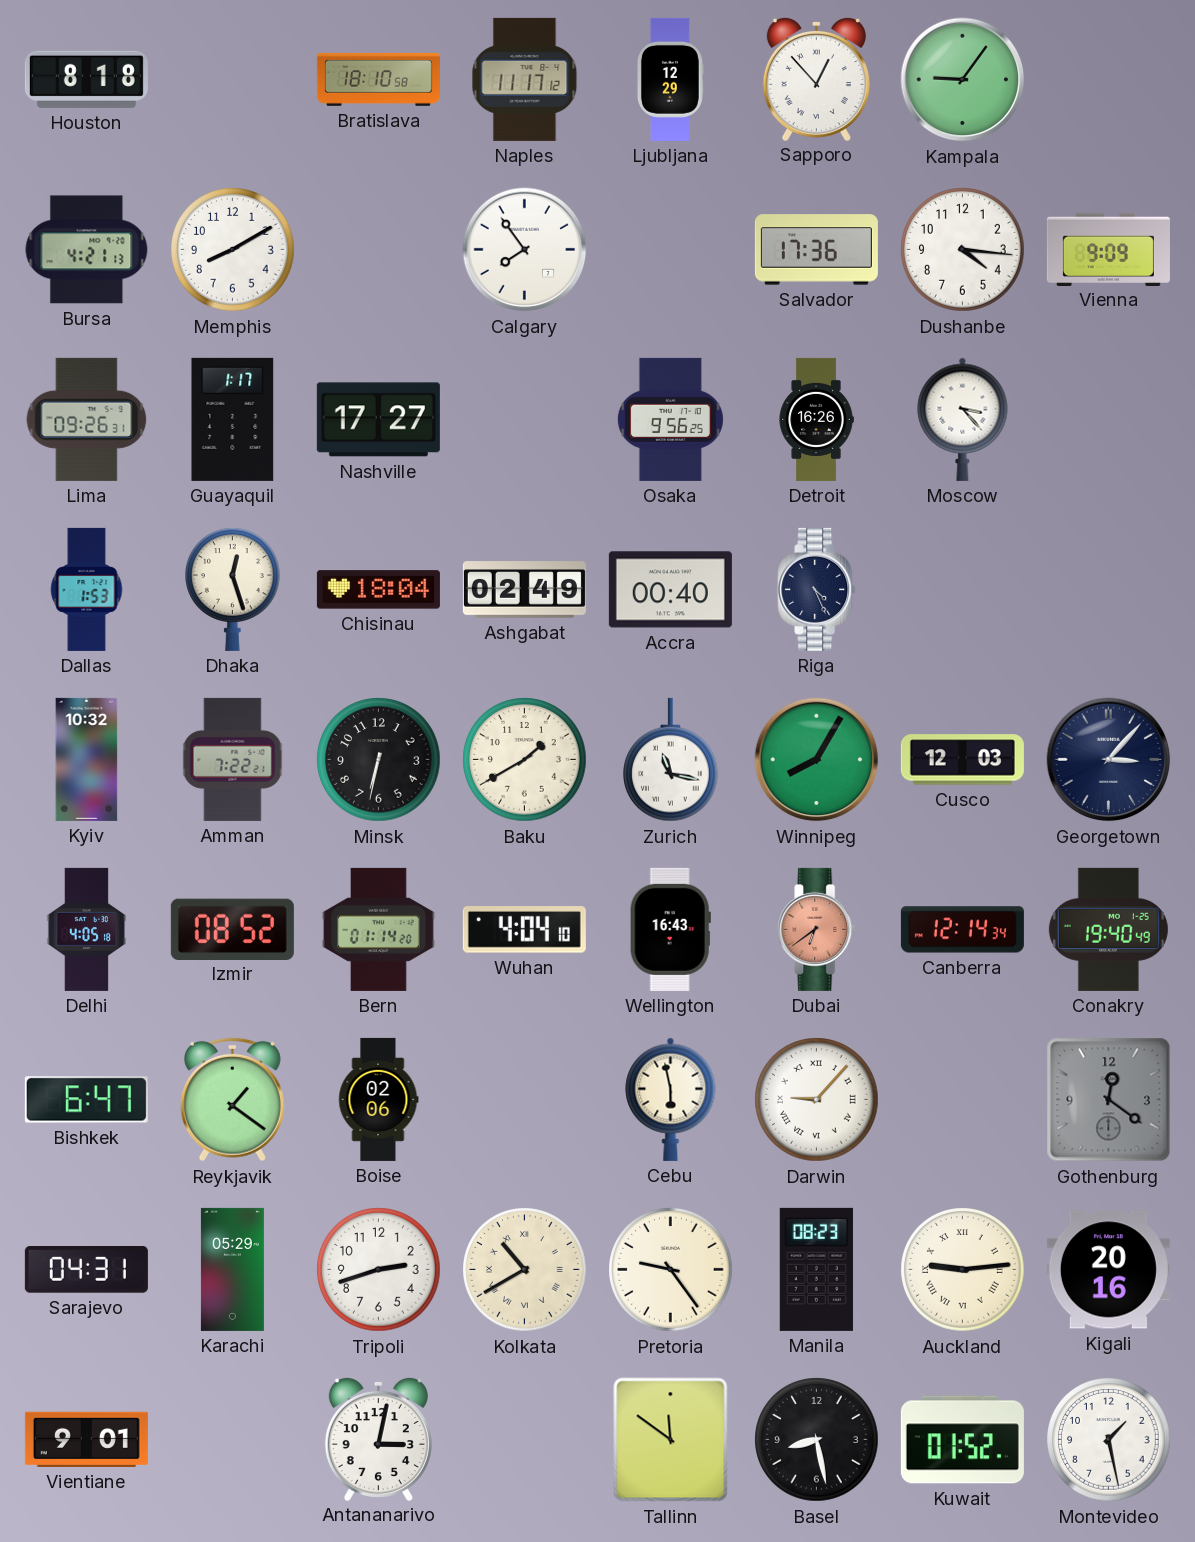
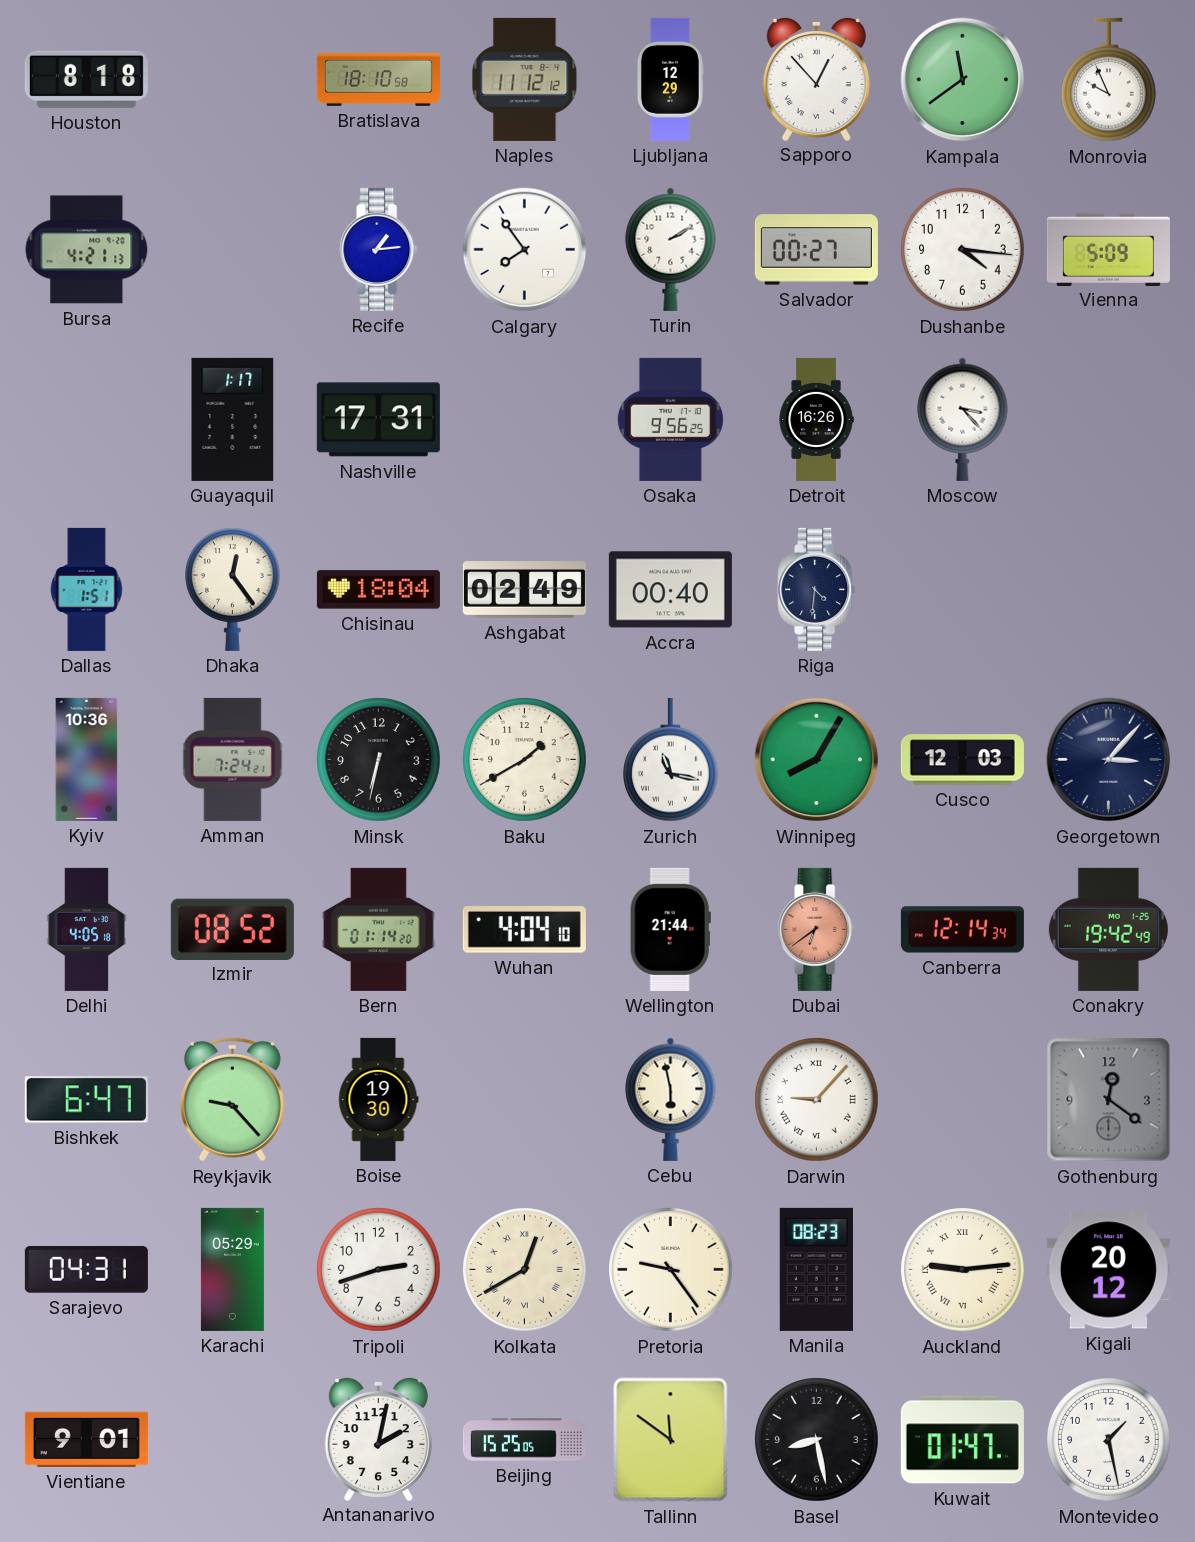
Naples: 11:17 -> 11:12
Kampala: 9:06 -> 11:39
Monrovia: none -> 9:56
Memphis: 8:10 -> none
Recife: none -> 1:14
Turin: none -> 2:10
Salvador: 17:36 -> 00:27
Vienna: 9:09 -> 5:09
Lima: 09:26 -> none
Nashville: 17:27 -> 17:31
Dallas: 1:53 -> 1:51
Dhaka: 12:27 -> 12:24
Riga: 4:26 -> 4:31
Kyiv: 10:32 -> 10:36
Amman: 7:22 -> 7:24
Wellington: 16:43 -> 21:44
Conakry: 19:40 -> 19:42
Reykjavik: 1:21 -> 9:23
Boise: 02:06 -> 19:30
Kolkata: 10:40 -> 12:40
Kigali: 20:16 -> 20:12
Antananarivo: 3:02 -> 2:02
Beijing: none -> 15:25
Kuwait: 01:52 -> 01:47
